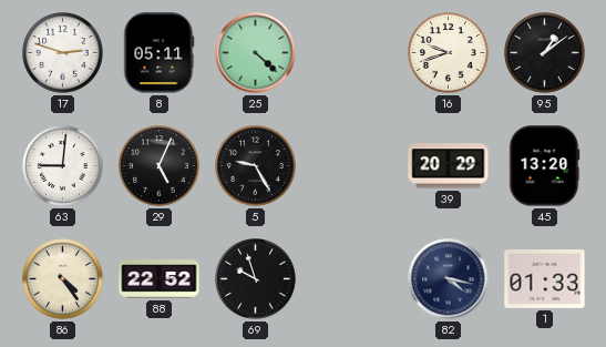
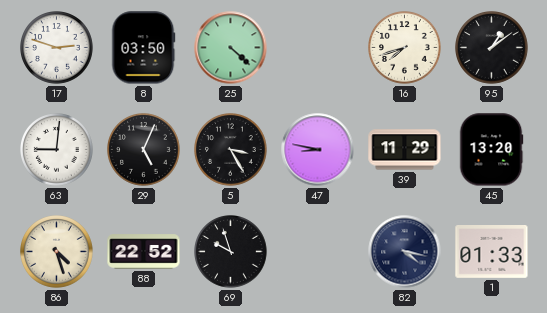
8: 05:11 -> 03:50
16: 9:42 -> 7:42
5: 9:25 -> 3:25
47: none -> 8:47
39: 20:29 -> 11:29
86: 4:24 -> 4:27
